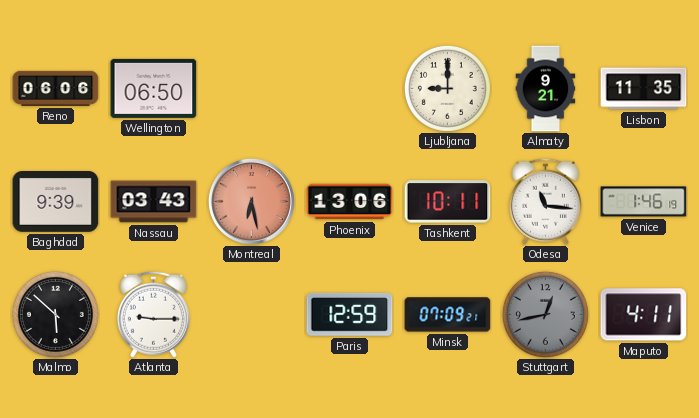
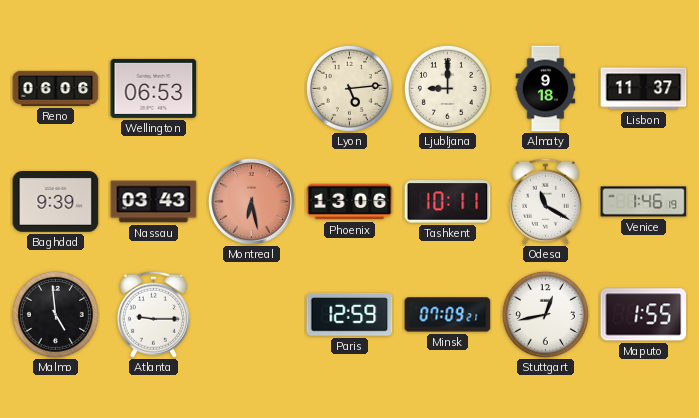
Wellington: 06:50 -> 06:53
Lyon: none -> 5:14
Almaty: 9:21 -> 9:18
Lisbon: 11:35 -> 11:37
Odesa: 11:16 -> 11:20
Malmo: 5:52 -> 4:59
Stuttgart dial: grey -> white
Maputo: 4:11 -> 1:55
